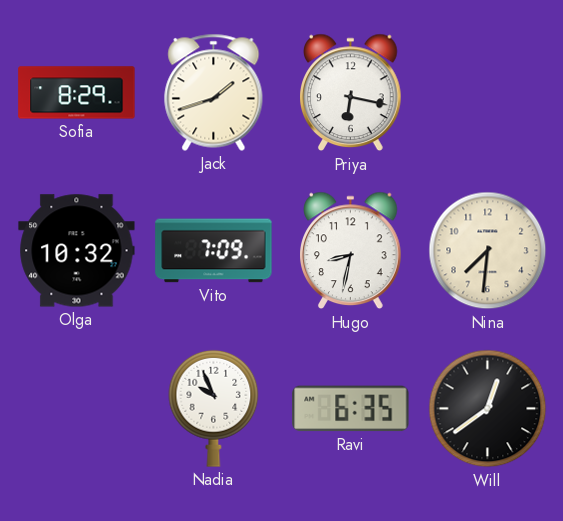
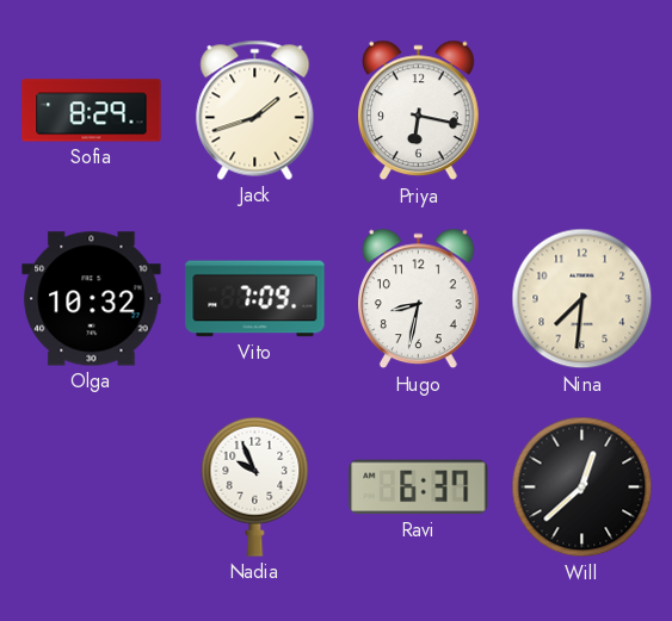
Ravi: 6:35 -> 6:37
Will: 12:39 -> 12:38
